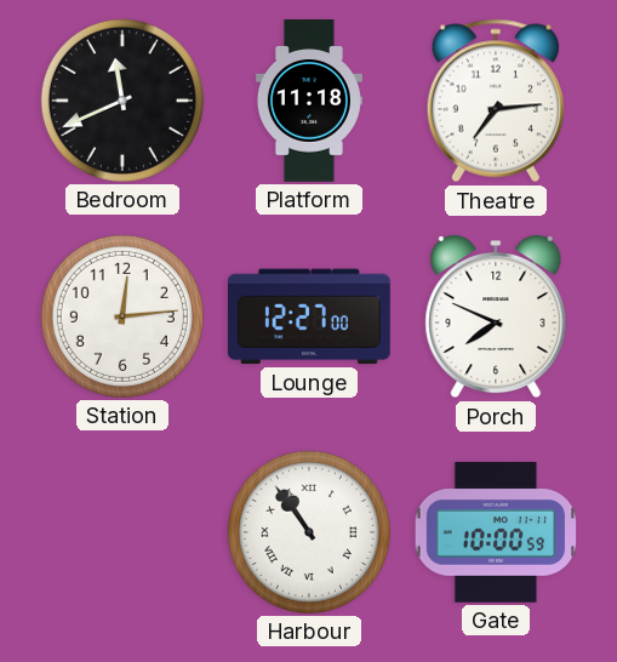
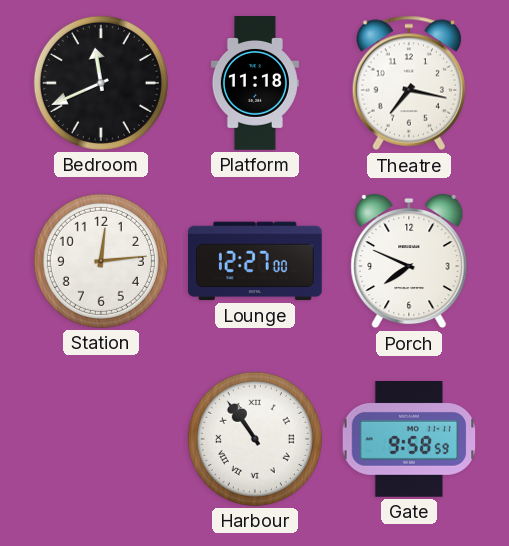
Theatre: 7:14 -> 7:17
Gate: 10:00 -> 9:58
